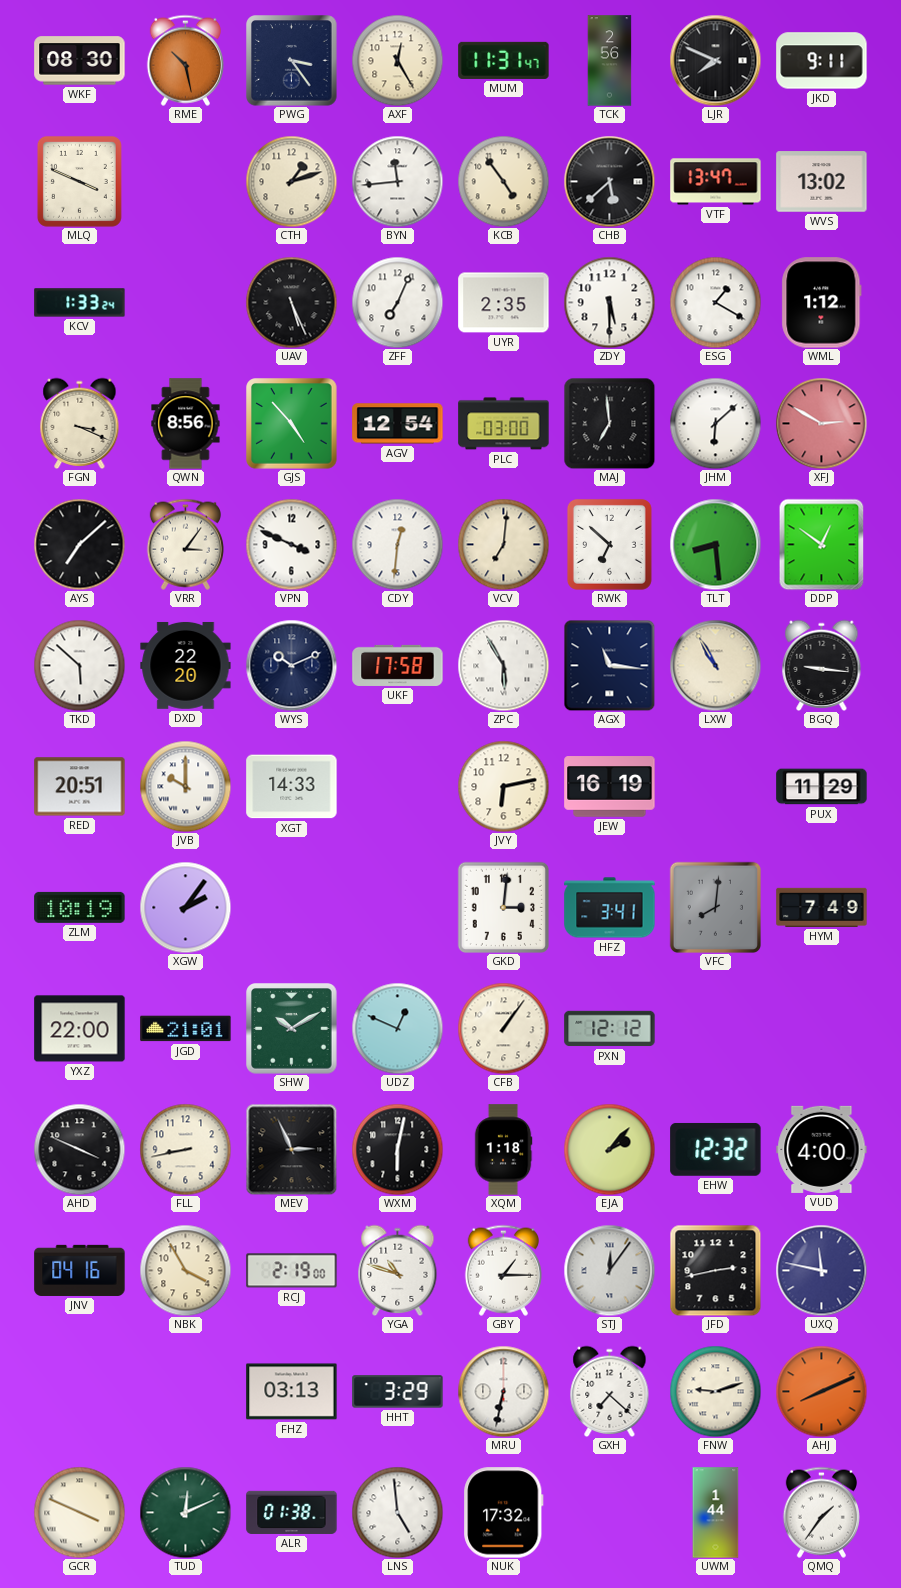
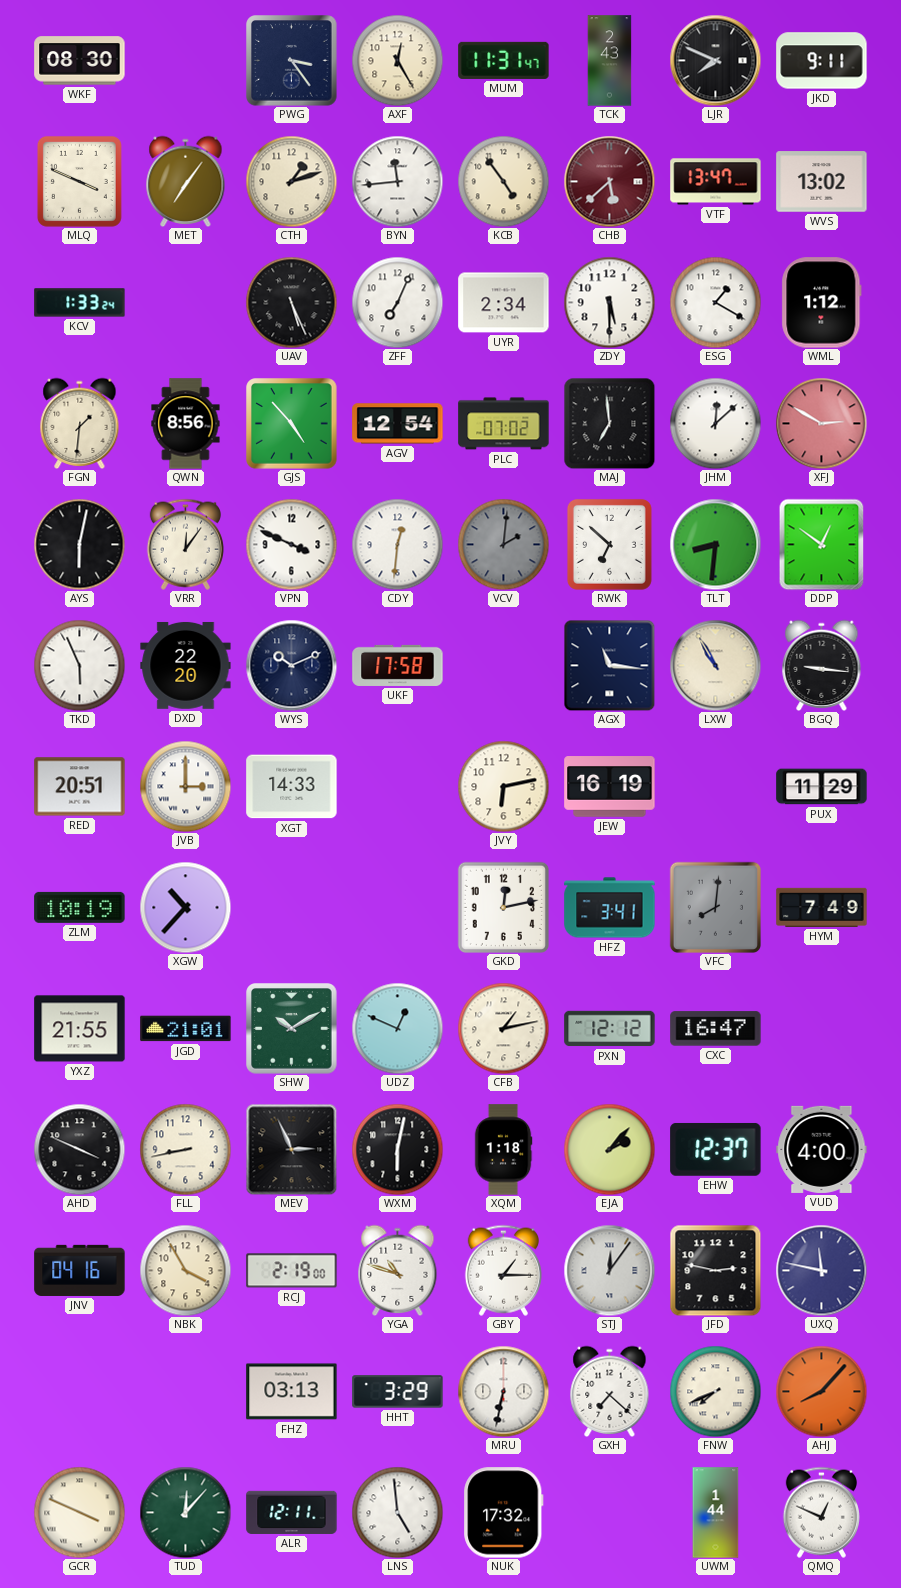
RME: 10:28 -> none
TCK: 2:56 -> 2:43
MET: none -> 7:06
CHB dial: black -> burgundy
UYR: 2:35 -> 2:34
FGN: 3:19 -> 1:31
PLC: 03:00 -> 07:02
JHM: 6:08 -> 12:08
AYS: 7:08 -> 6:02
VRR: 3:06 -> 12:06
VCV: 7:01 -> 2:01
VCV dial: cream -> grey
TLT: 8:29 -> 8:31
TKD: 5:52 -> 5:56
ZPC: 5:55 -> none
JVB: 10:00 -> 3:00
XGW: 2:06 -> 10:37
GKD: 3:01 -> 12:13
YXZ: 22:00 -> 21:55
CFB: 1:06 -> 1:13
CXC: none -> 16:47
EHW: 12:32 -> 12:37
JFD: 2:43 -> 2:47
FNW: 9:12 -> 7:41
AHJ: 8:11 -> 8:07
TUD: 12:11 -> 12:07
ALR: 01:38 -> 12:11
QMQ: 1:36 -> 12:49
